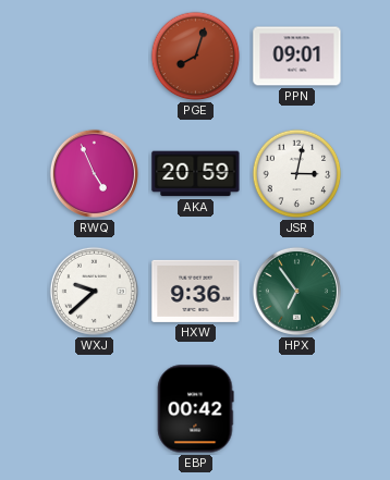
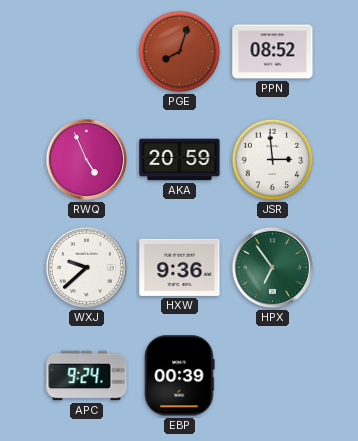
PPN: 09:01 -> 08:52
JSR: 3:02 -> 2:59
APC: none -> 9:24
EBP: 00:42 -> 00:39
